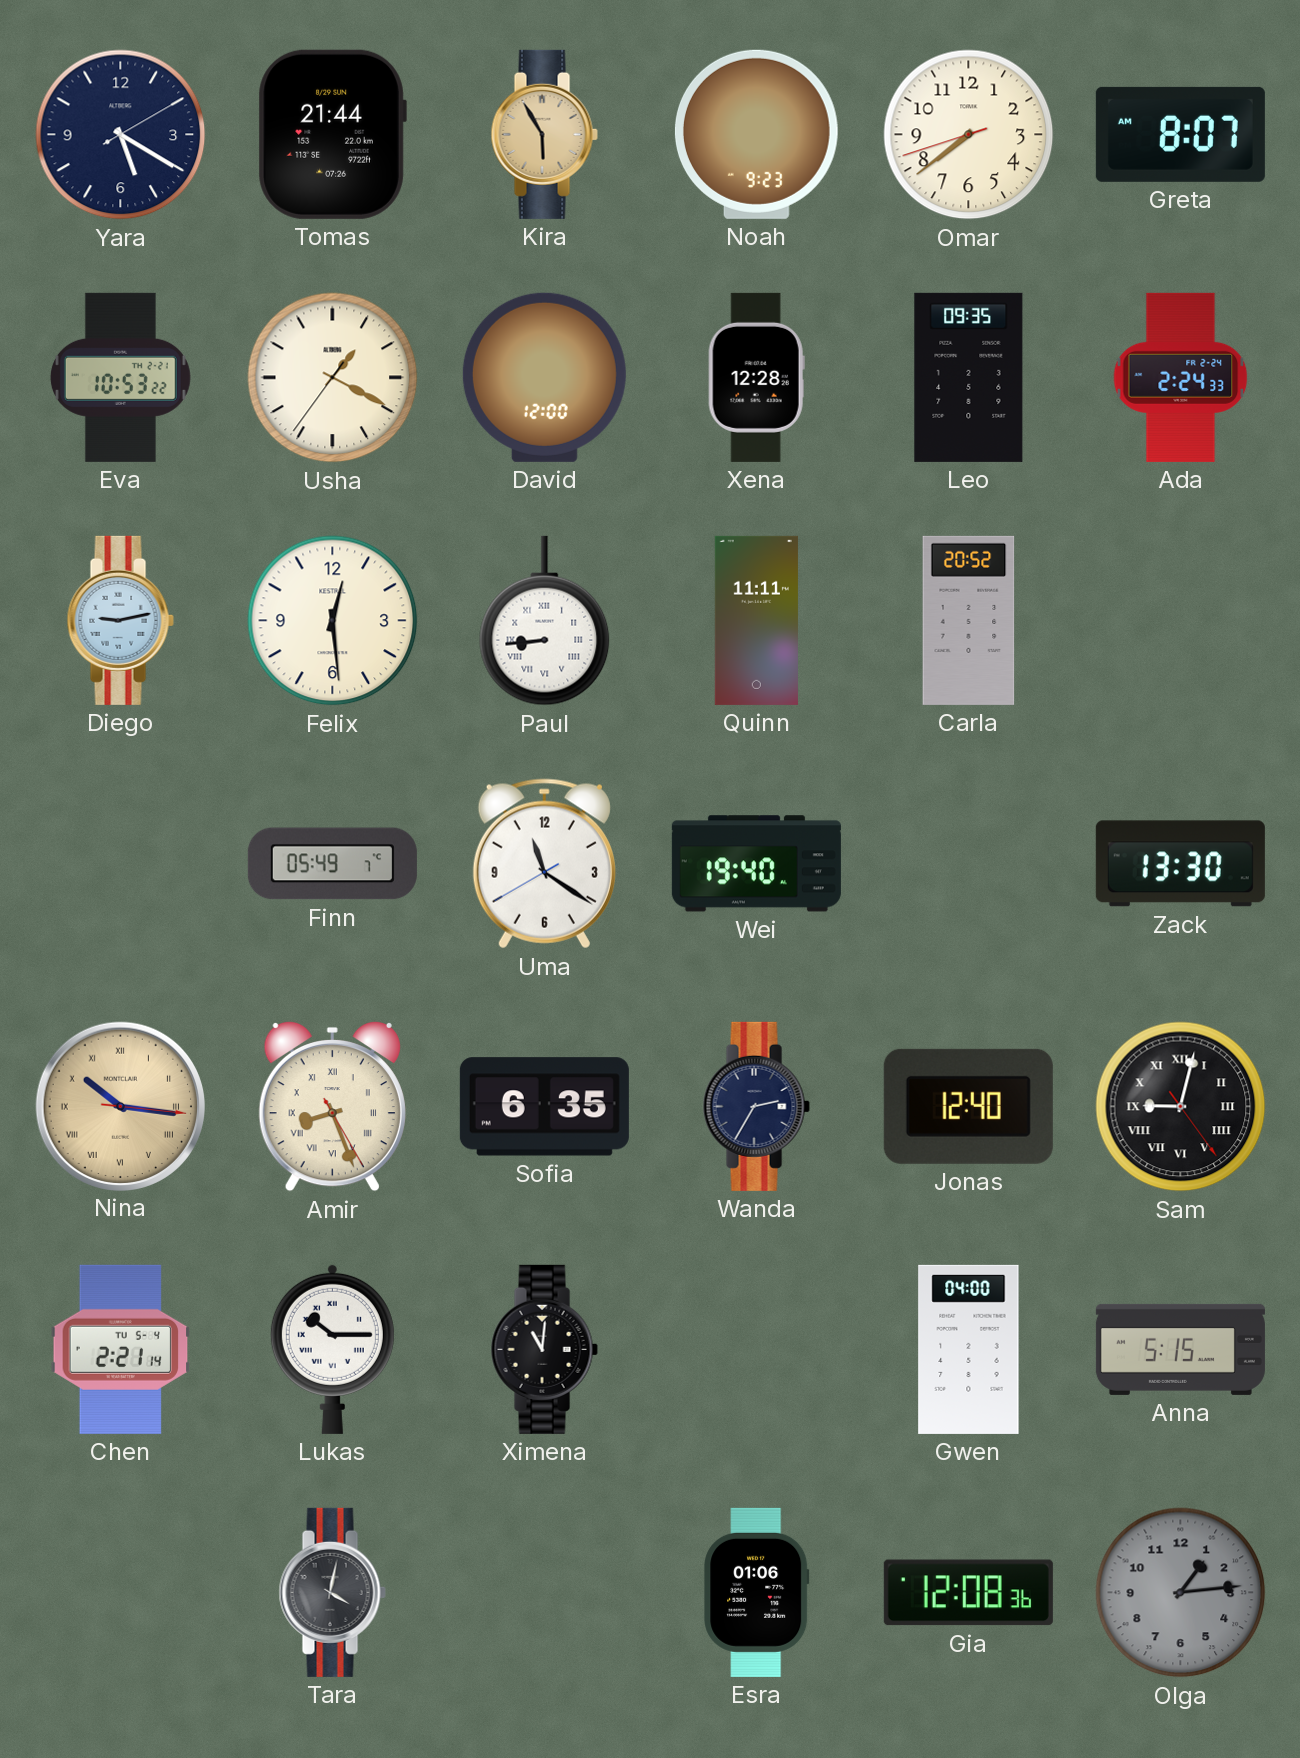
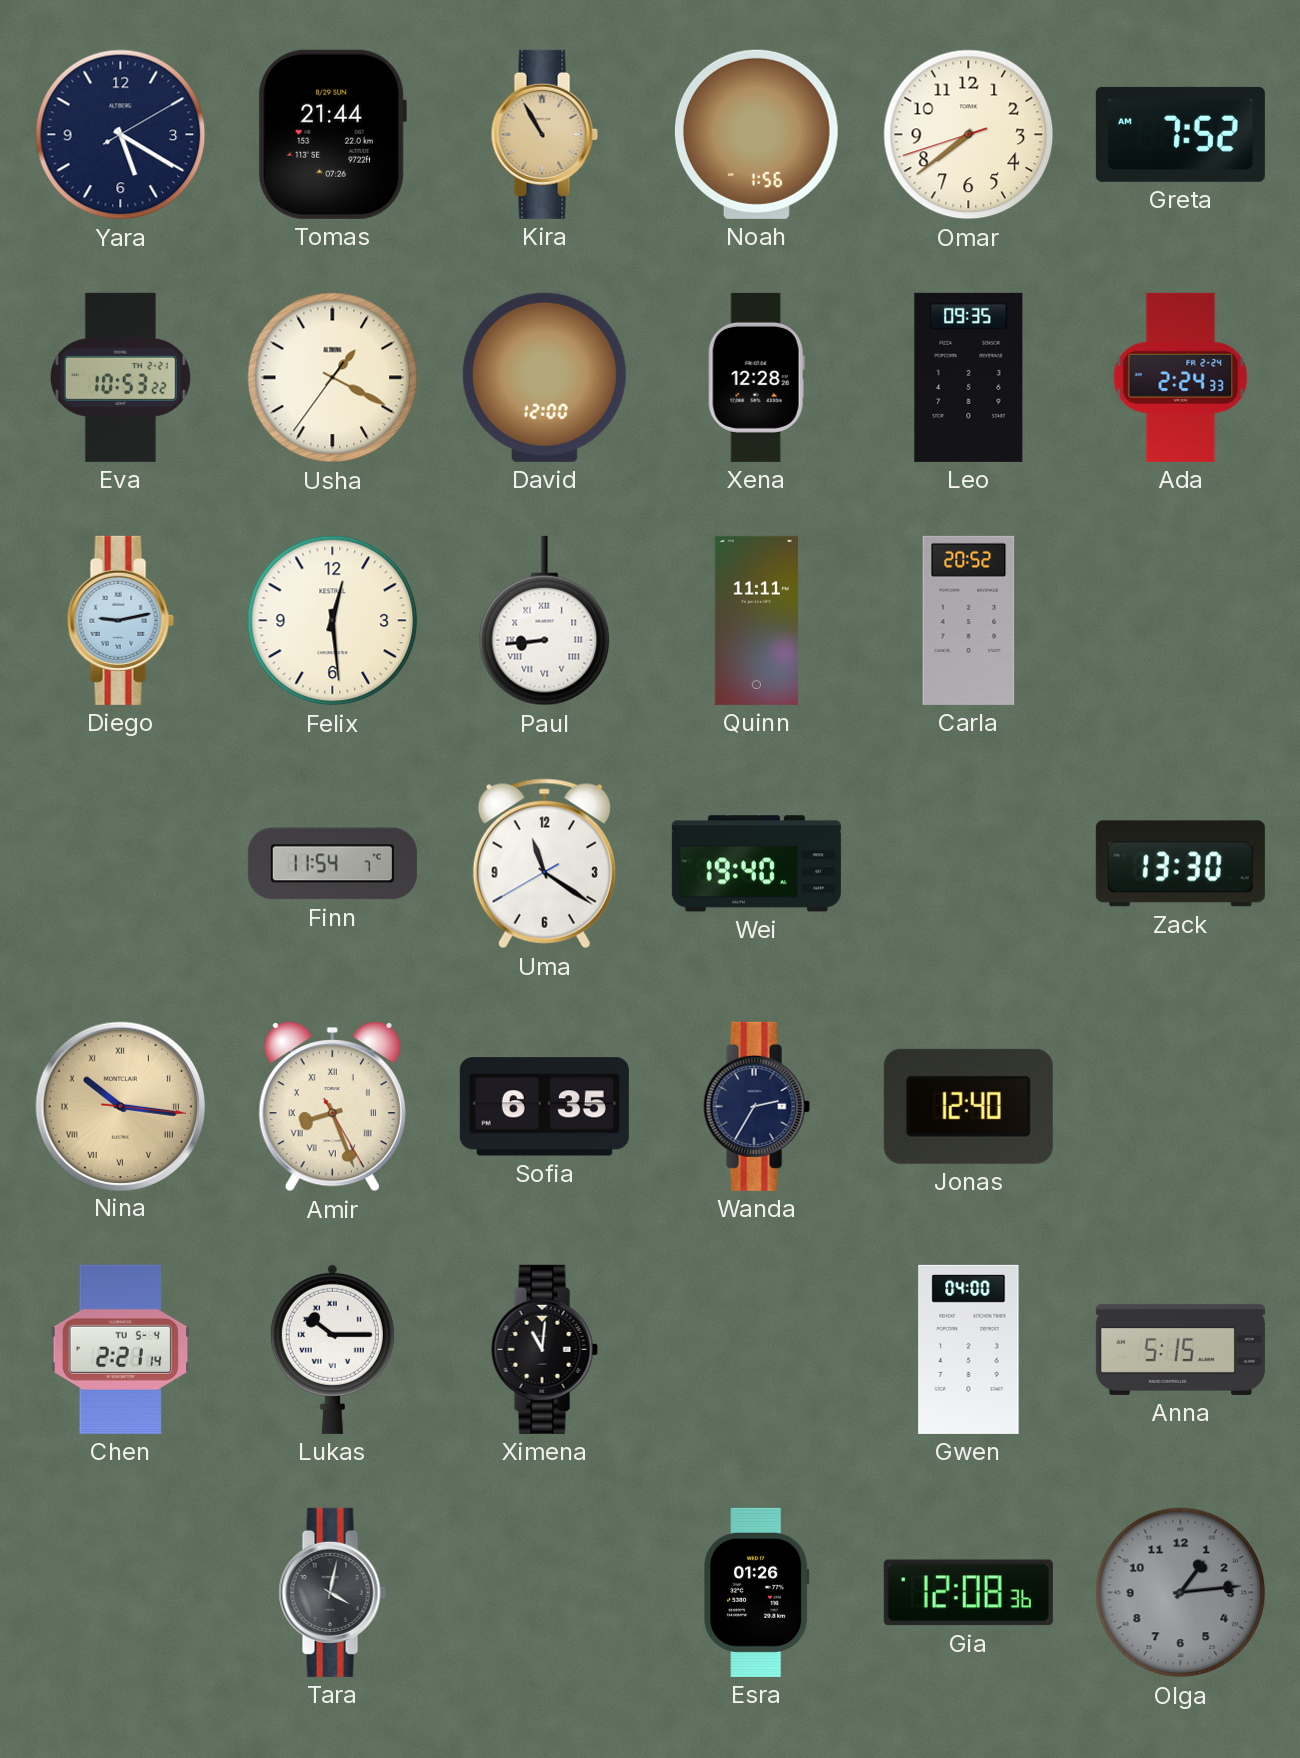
Kira: 5:55 -> 10:55
Noah: 9:23 -> 1:56
Greta: 8:07 -> 7:52
Finn: 05:49 -> 11:54
Sam: 9:02 -> none
Esra: 01:06 -> 01:26
